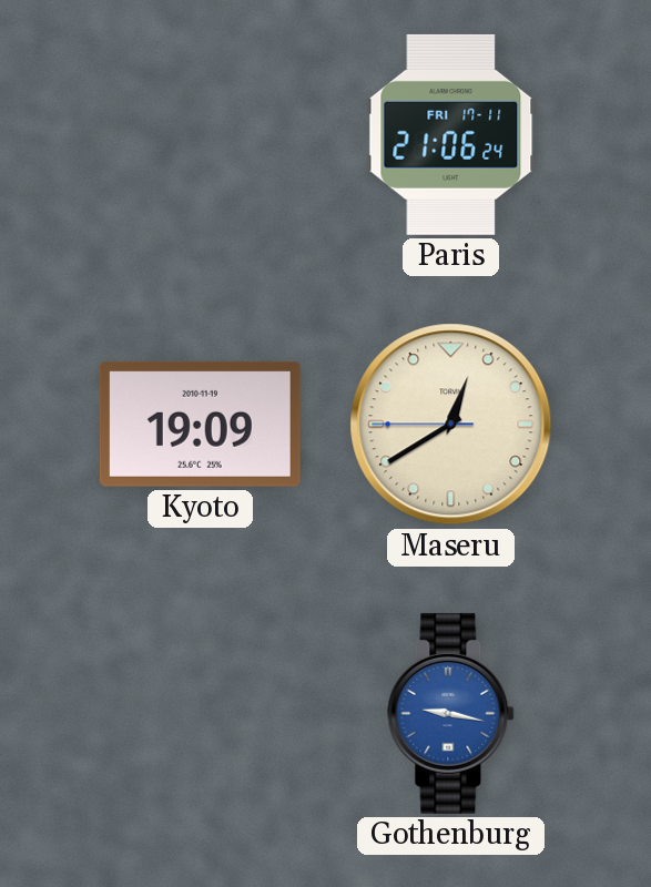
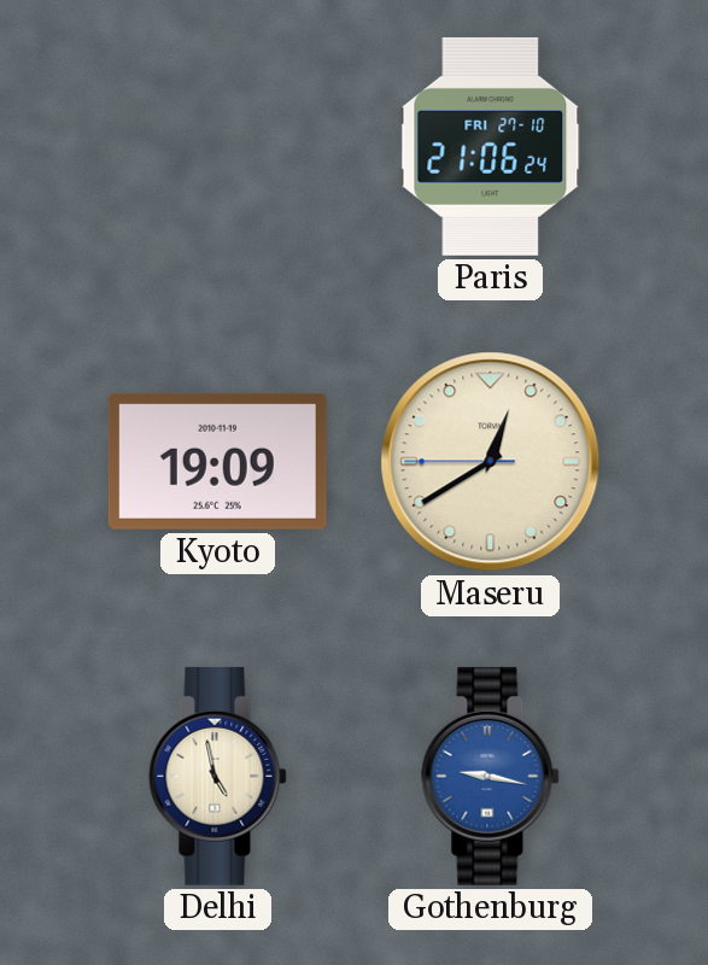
Paris date: FRI 17-11 -> FRI 27-10
Delhi: none -> 4:58
